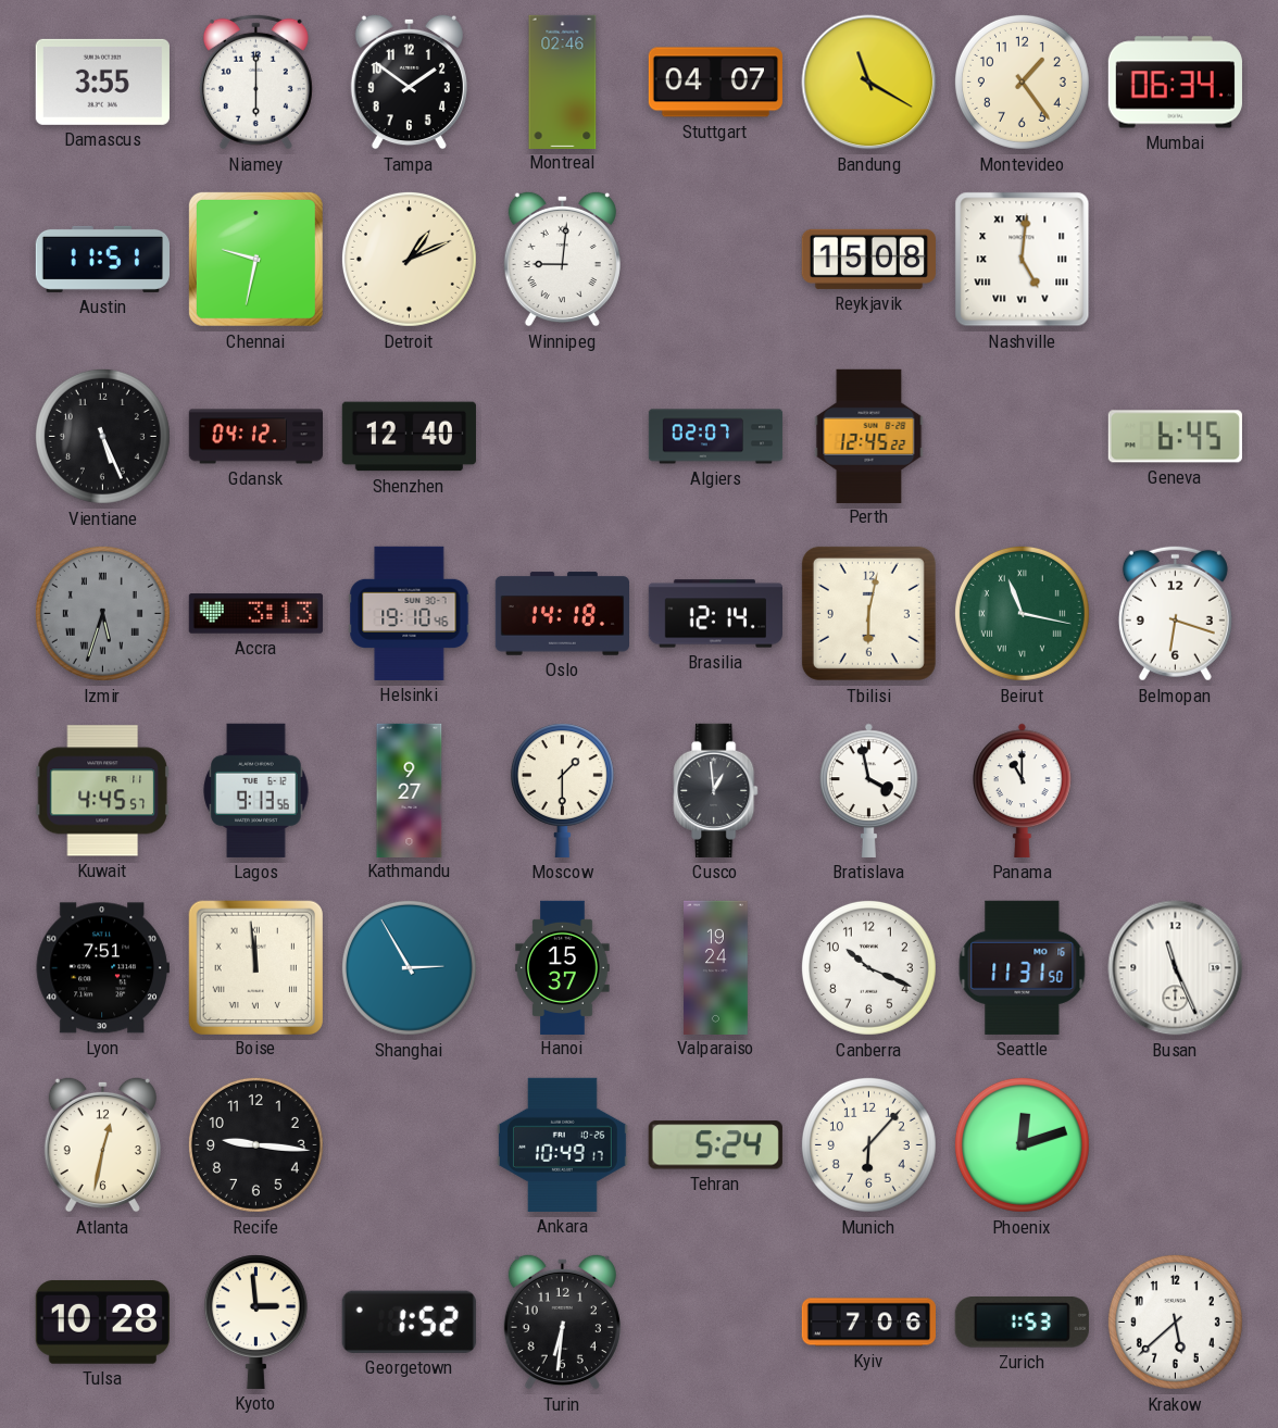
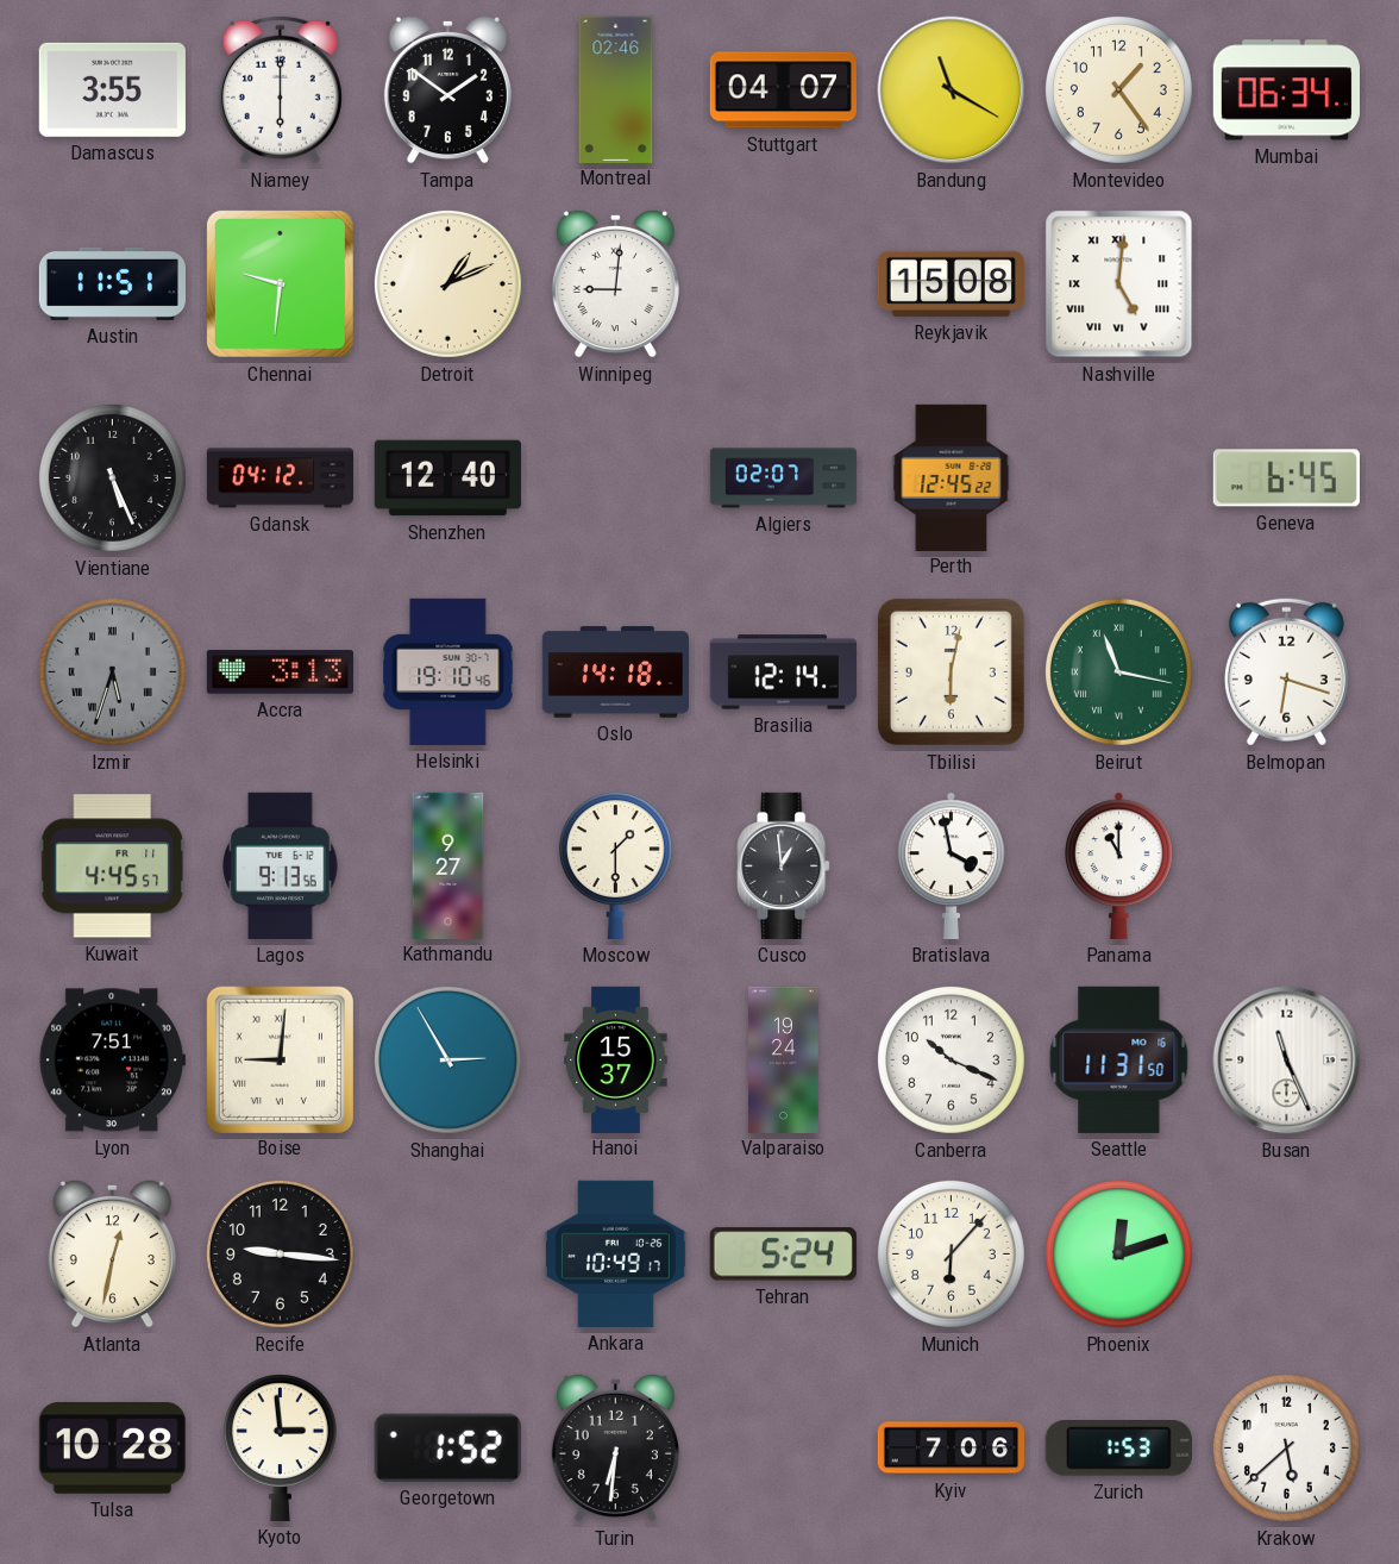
Chennai: 9:32 -> 9:31
Boise: 11:59 -> 9:01
